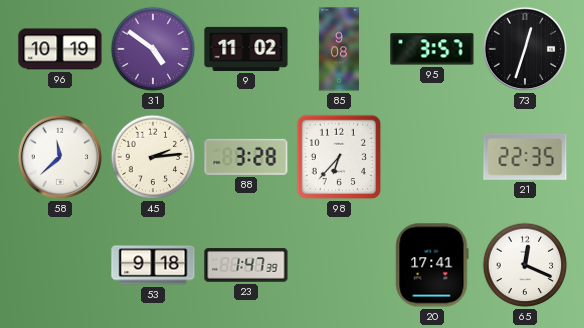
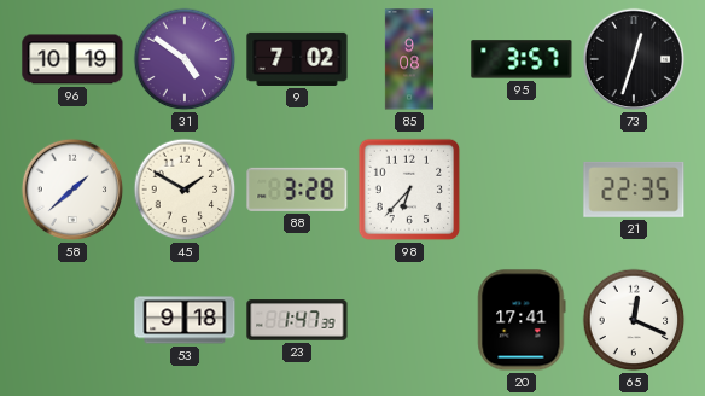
9: 11:02 -> 7:02
58: 11:38 -> 1:38
45: 2:14 -> 1:50
